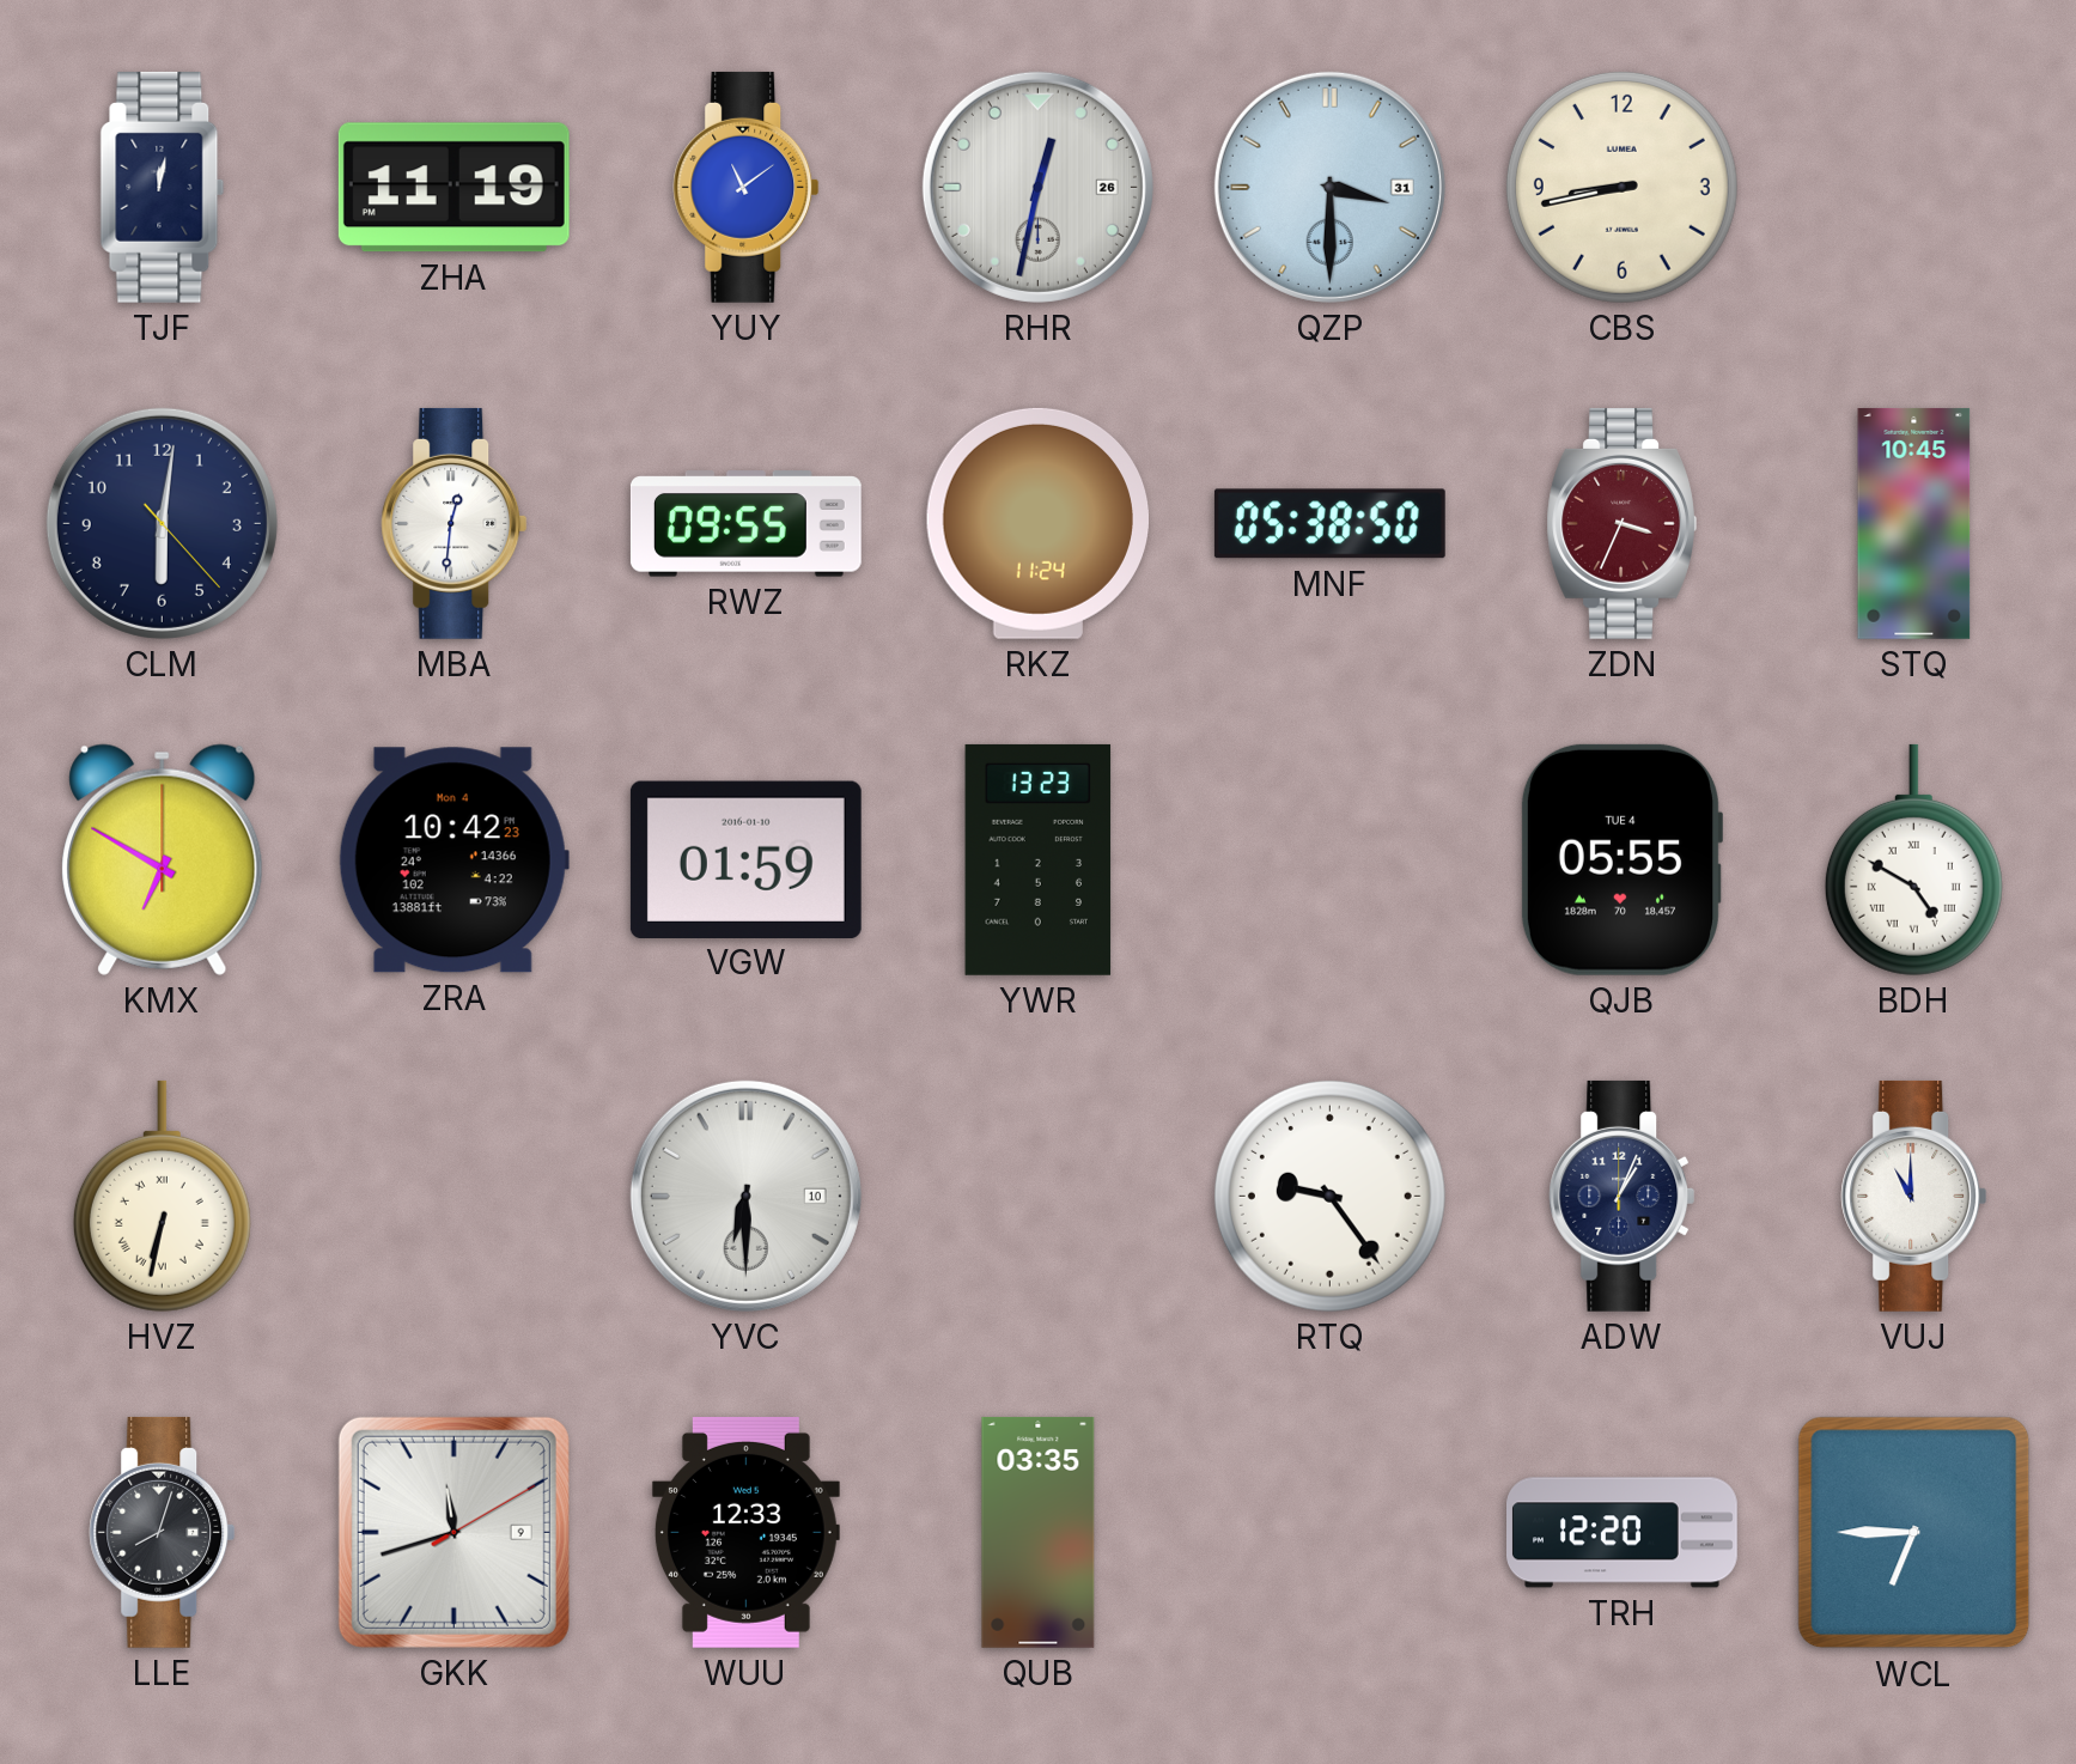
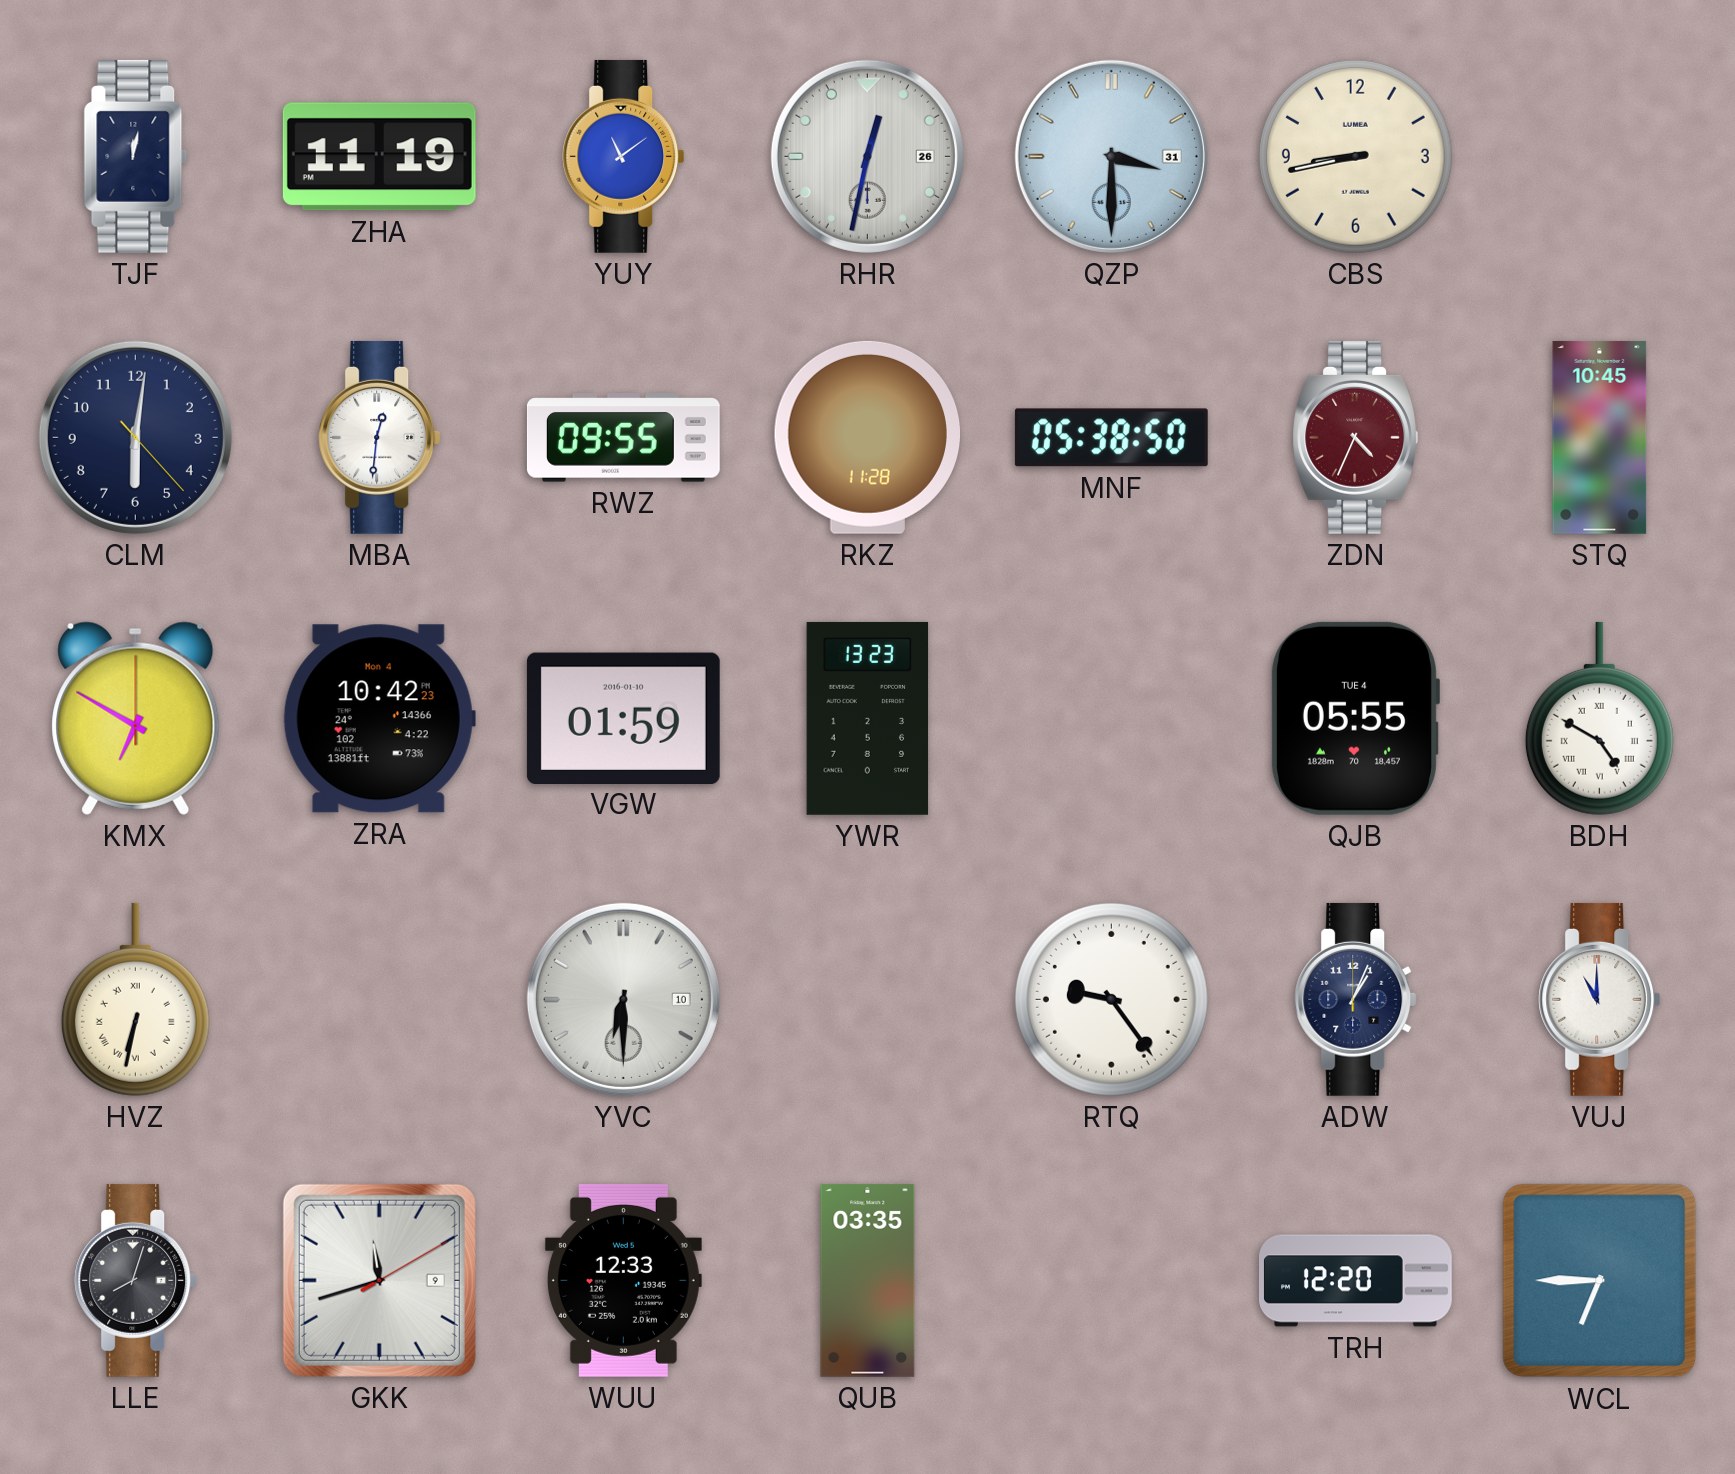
RKZ: 11:24 -> 11:28
ZDN: 3:34 -> 4:34
